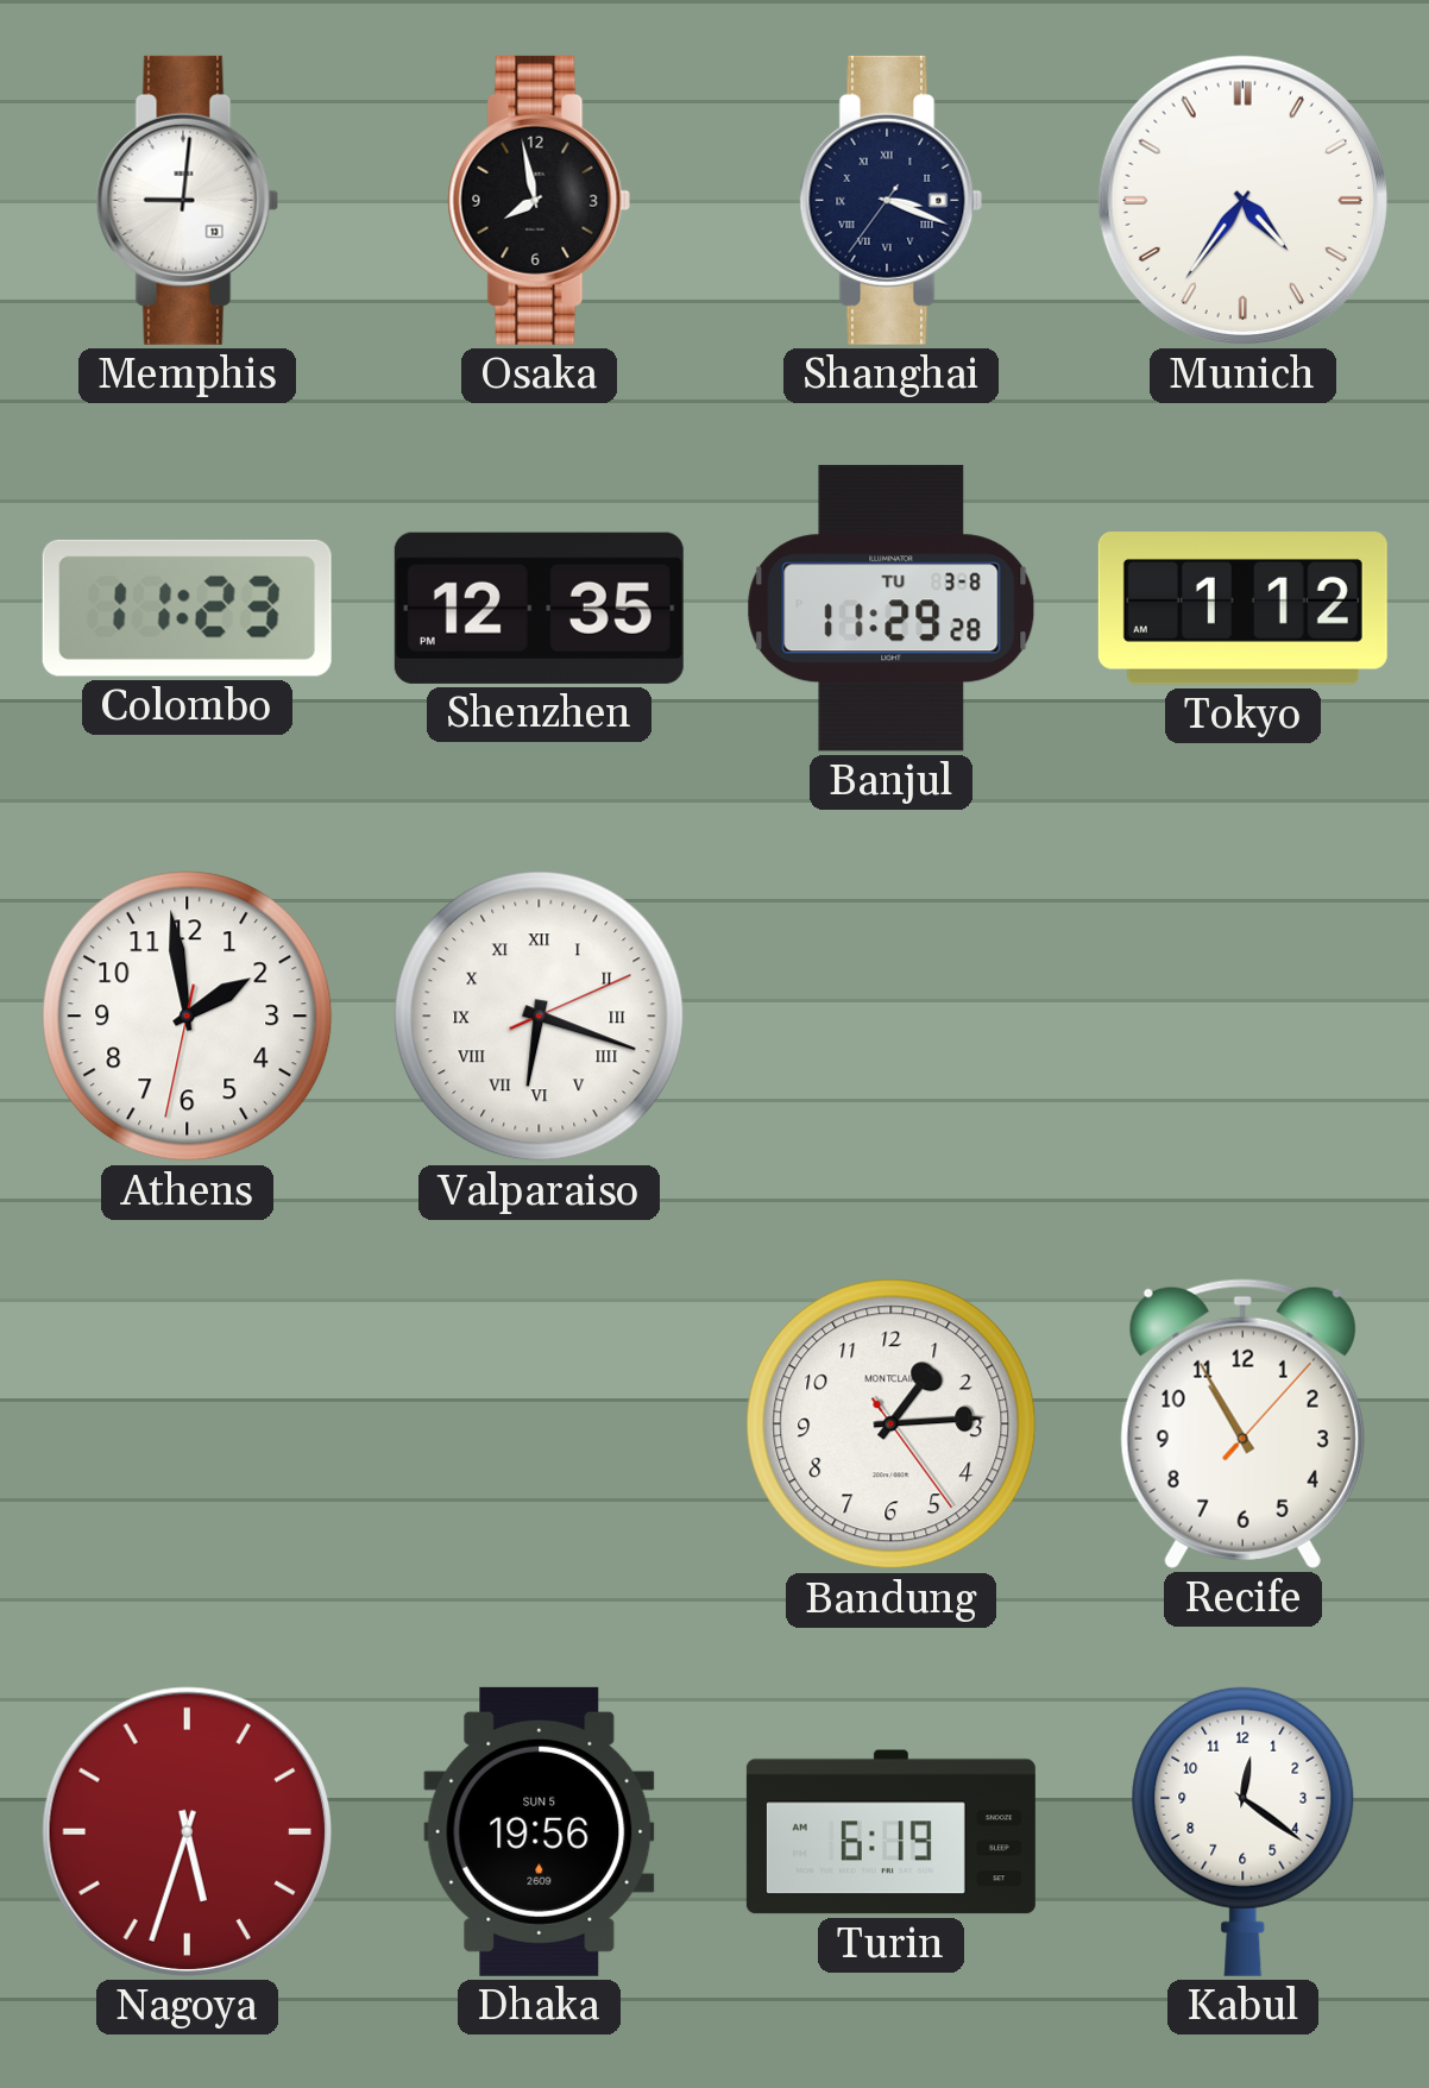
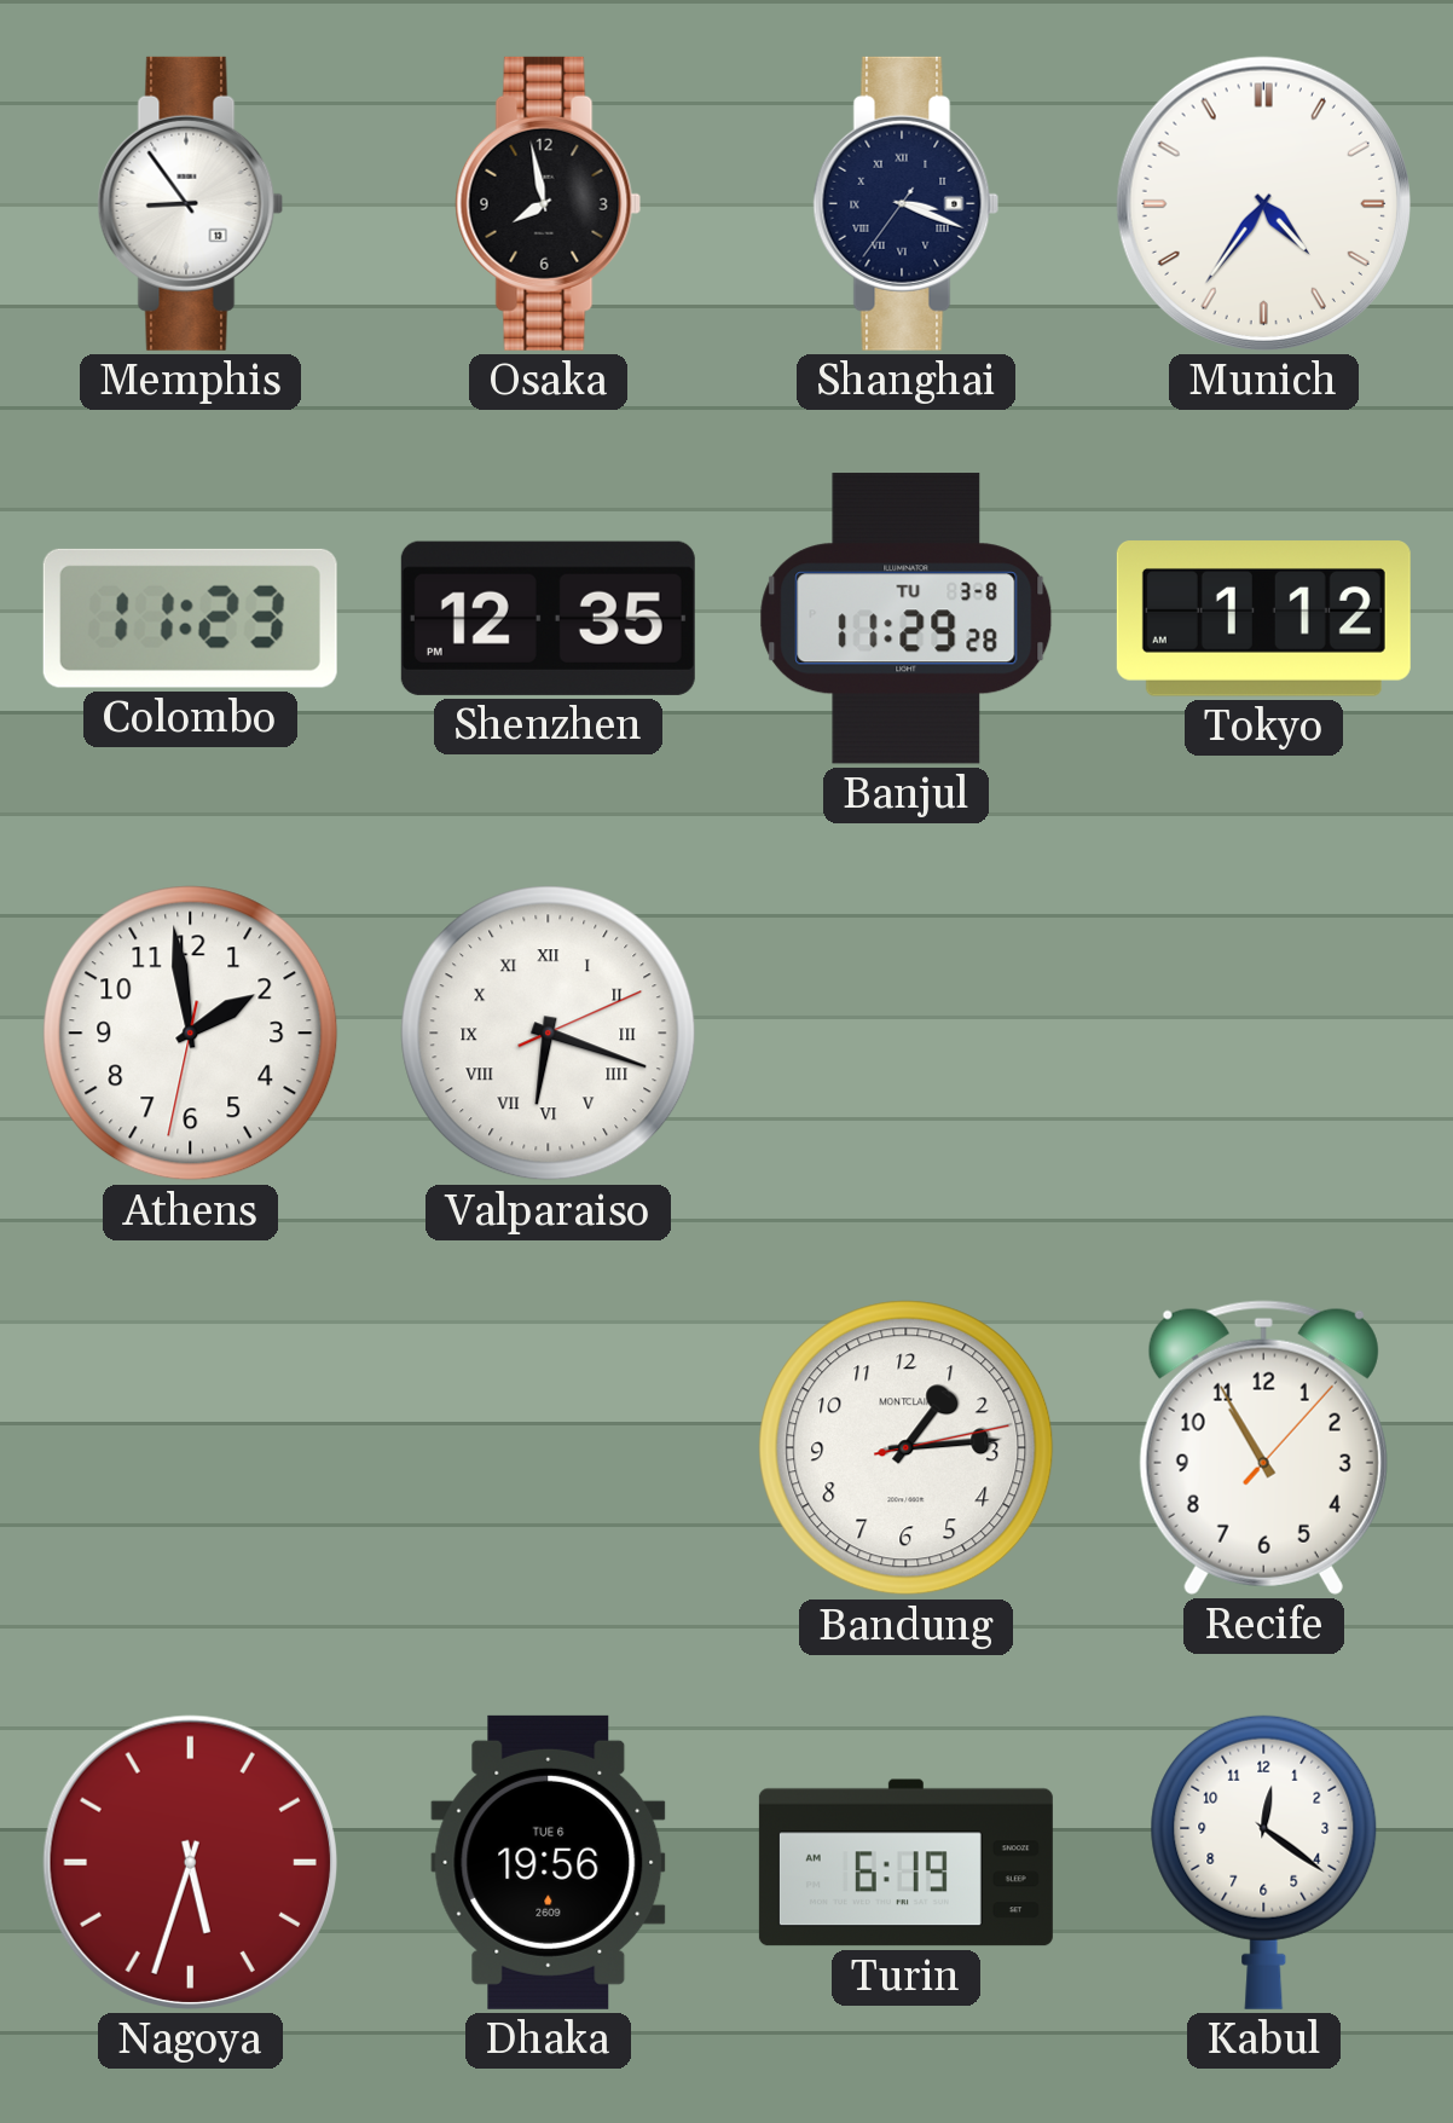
Memphis: 9:01 -> 8:54
Bandung: 1:14:24 -> 1:14:13
Dhaka date: SUN 5 -> TUE 6
